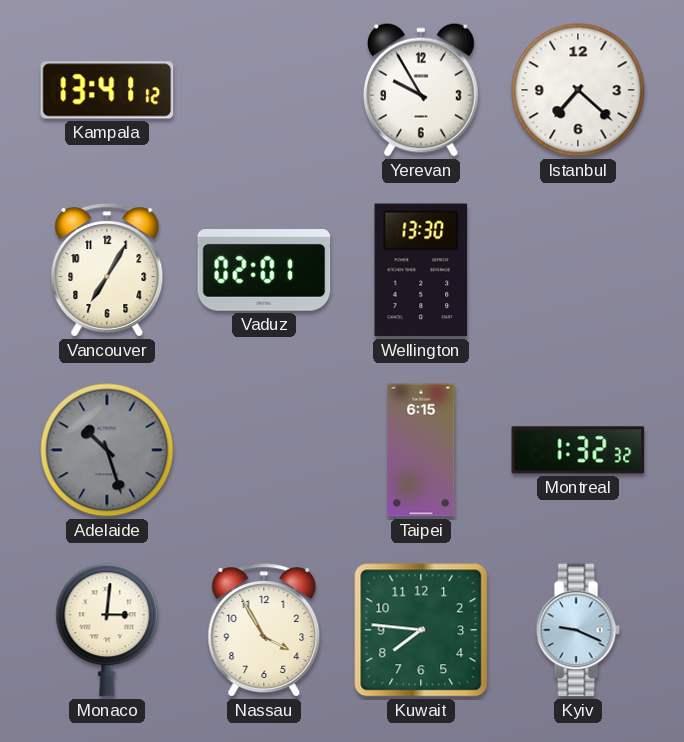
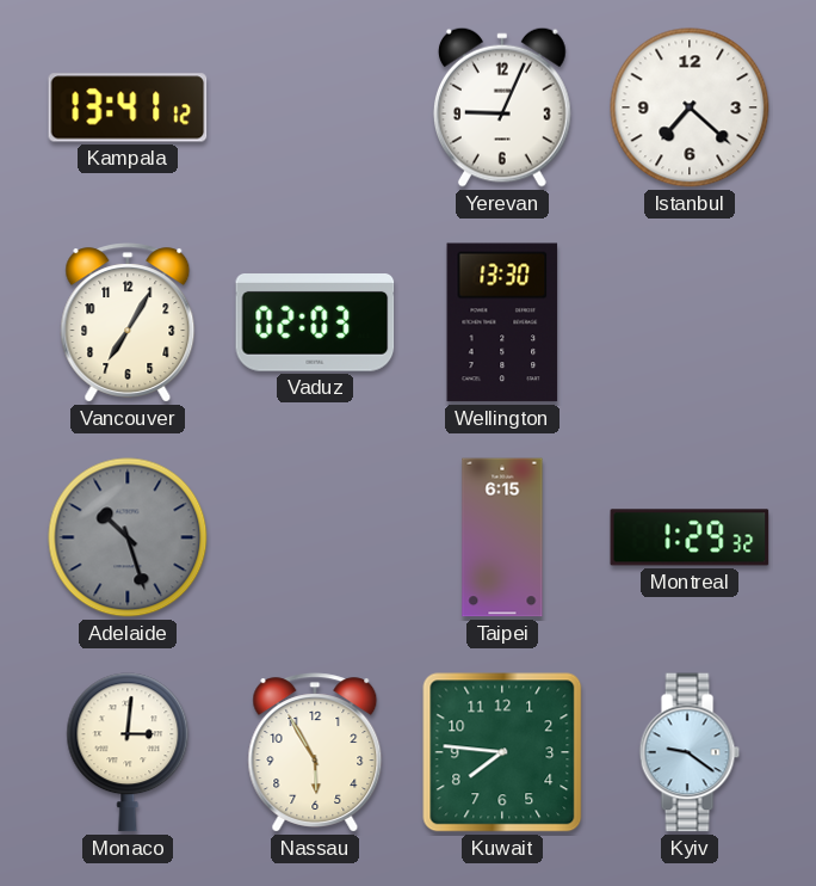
Yerevan: 9:55 -> 9:04
Vaduz: 02:01 -> 02:03
Montreal: 1:32 -> 1:29
Nassau: 3:55 -> 5:55
Kyiv: 9:19 -> 9:21
